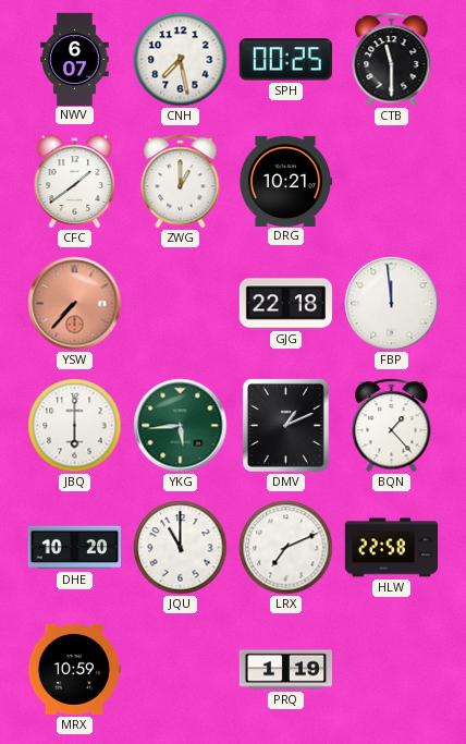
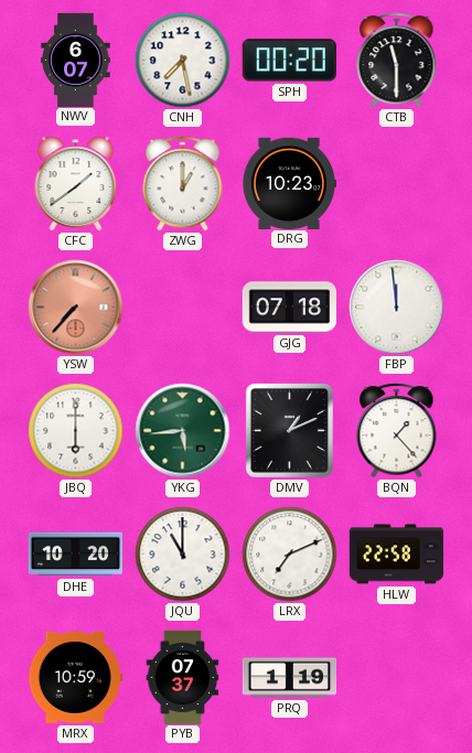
SPH: 00:25 -> 00:20
DRG: 10:21 -> 10:23
GJG: 22:18 -> 07:18
PYB: none -> 07:37
